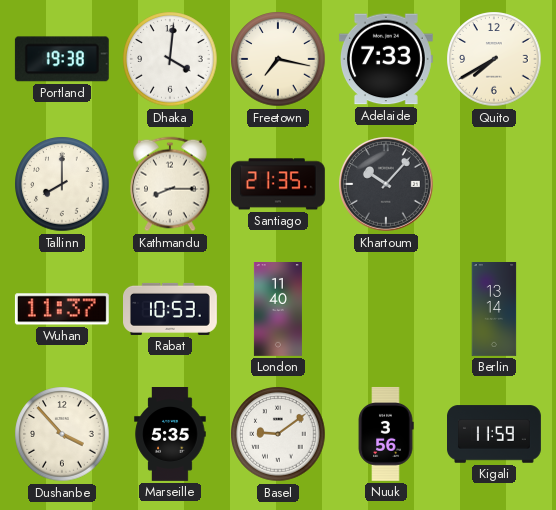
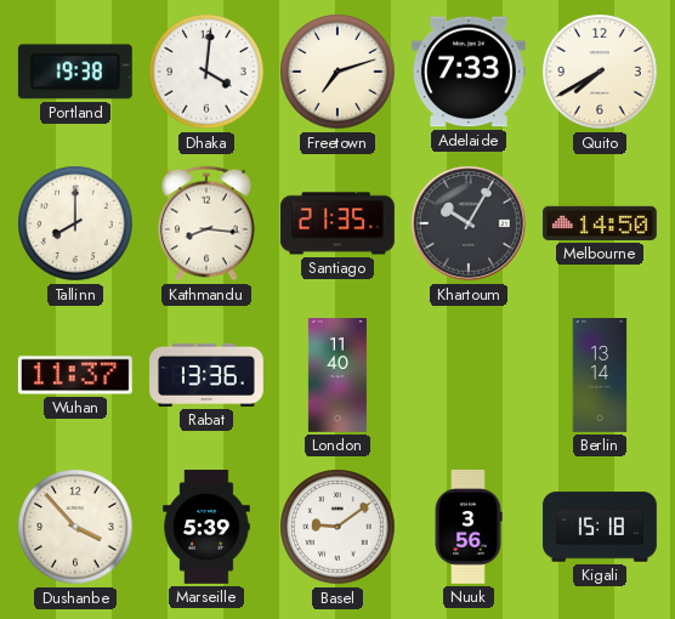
Freetown: 7:17 -> 7:12
Kathmandu: 8:15 -> 8:16
Khartoum: 10:07 -> 10:05
Melbourne: none -> 14:50
Rabat: 10:53 -> 13:36
Marseille: 5:35 -> 5:39
Kigali: 11:59 -> 15:18
